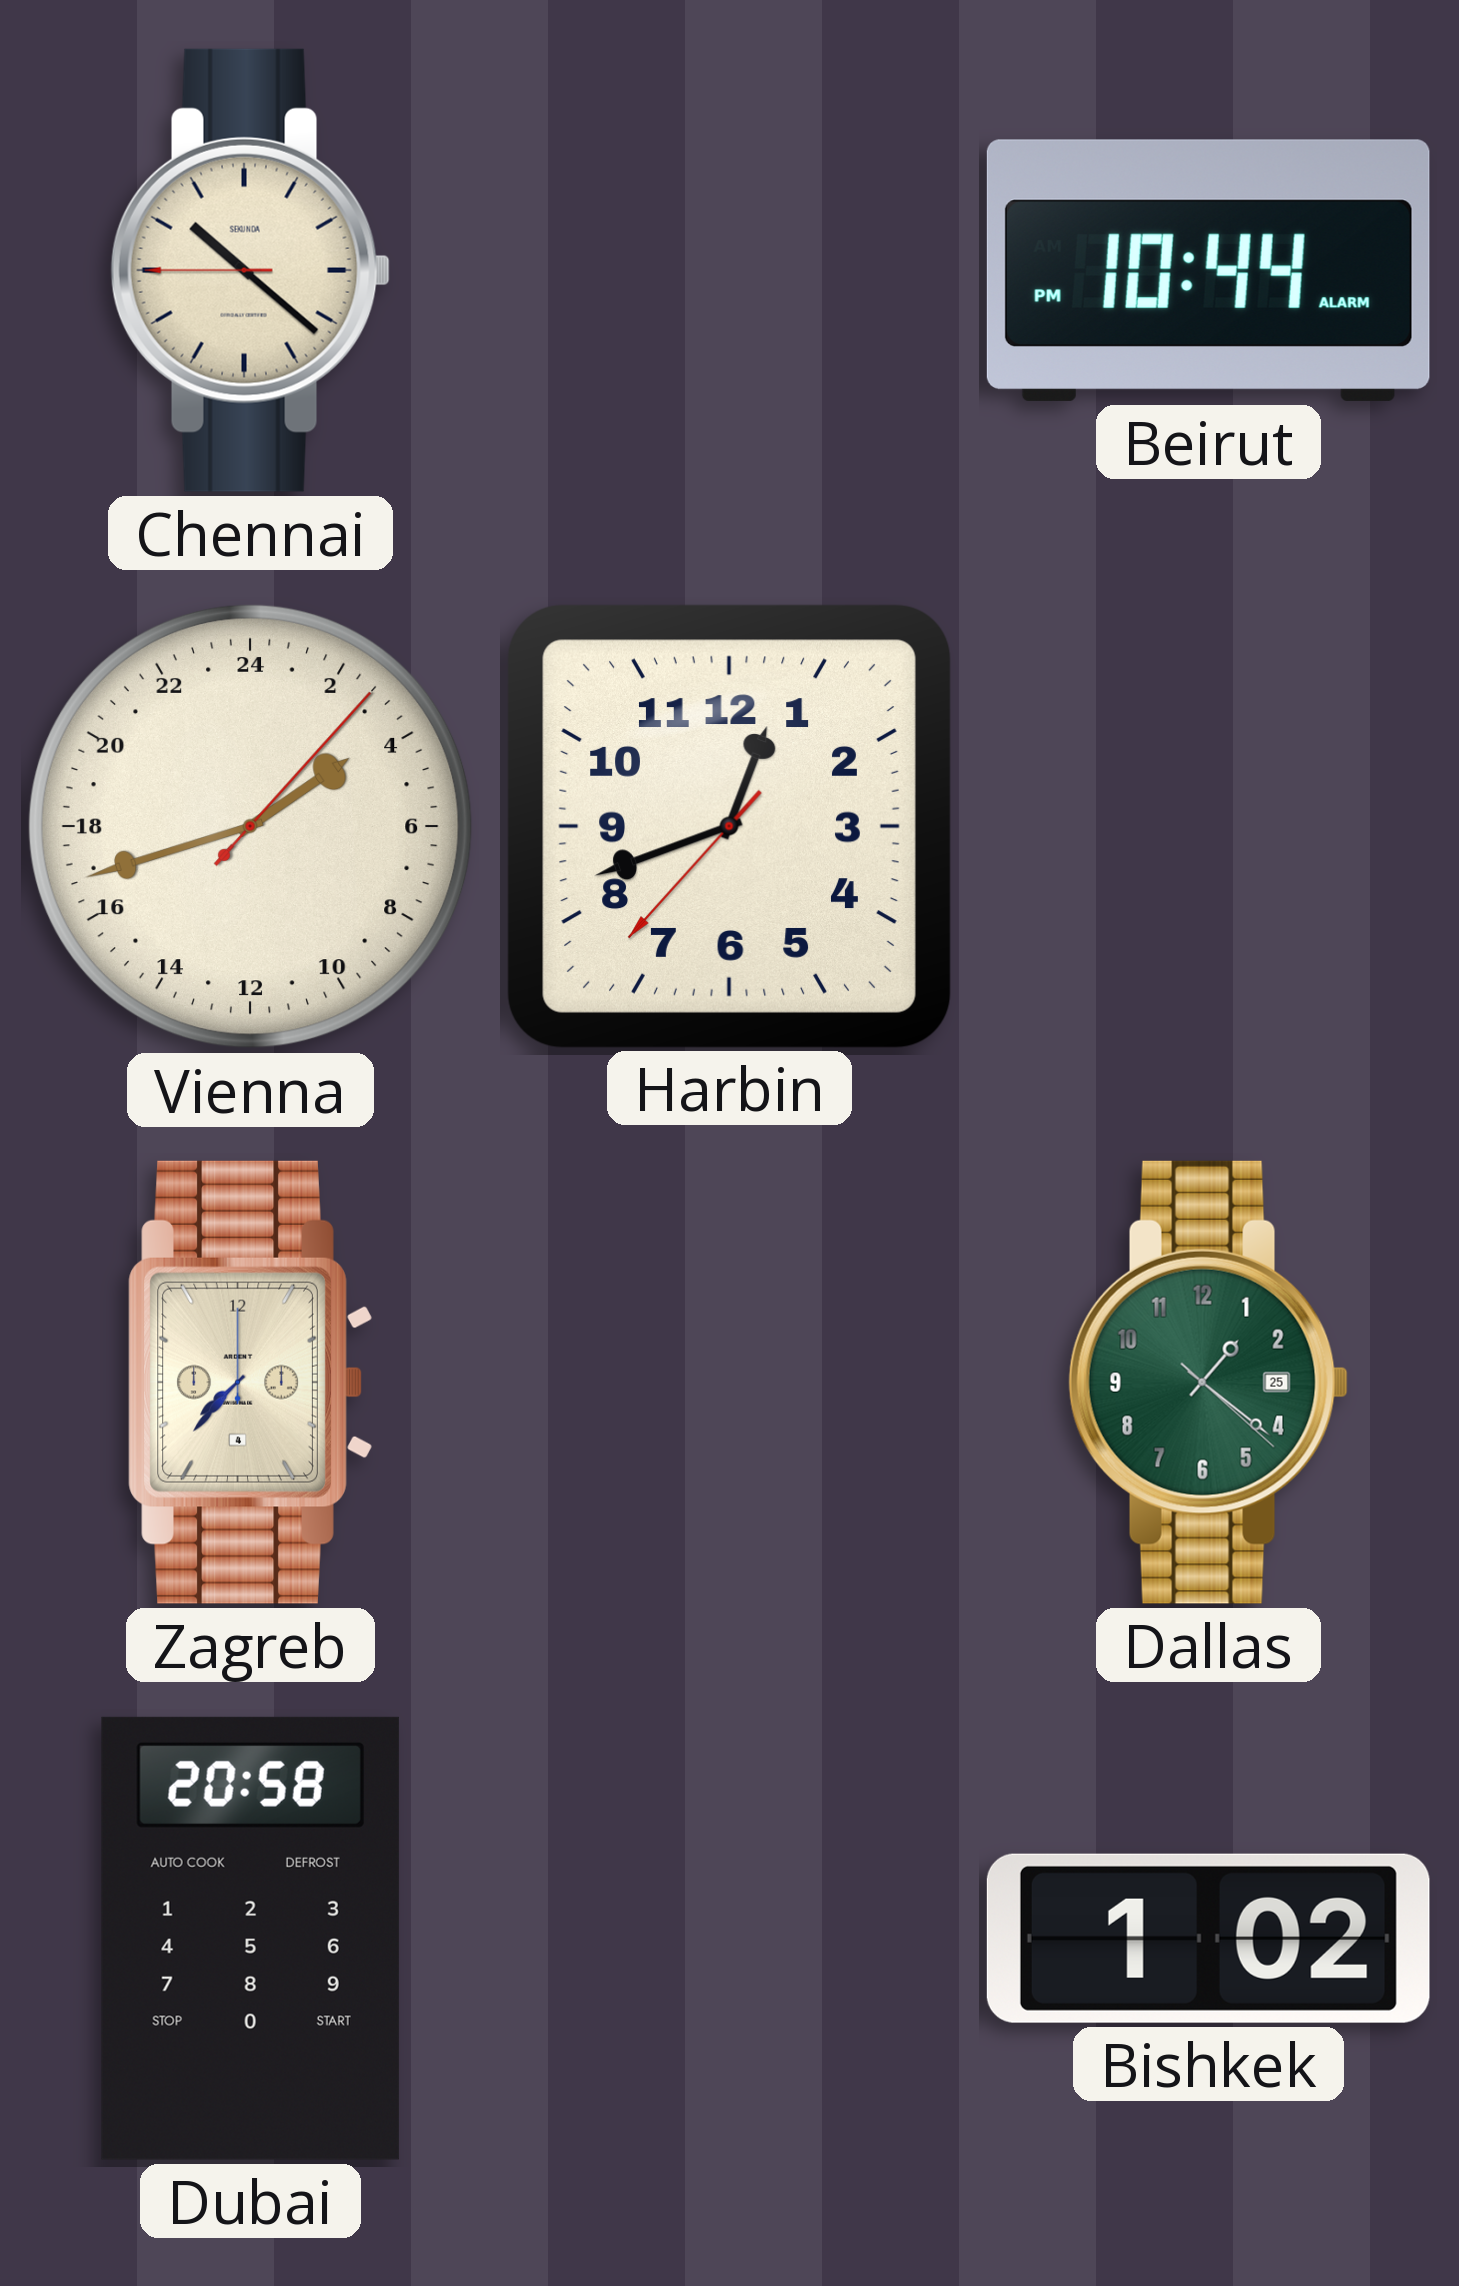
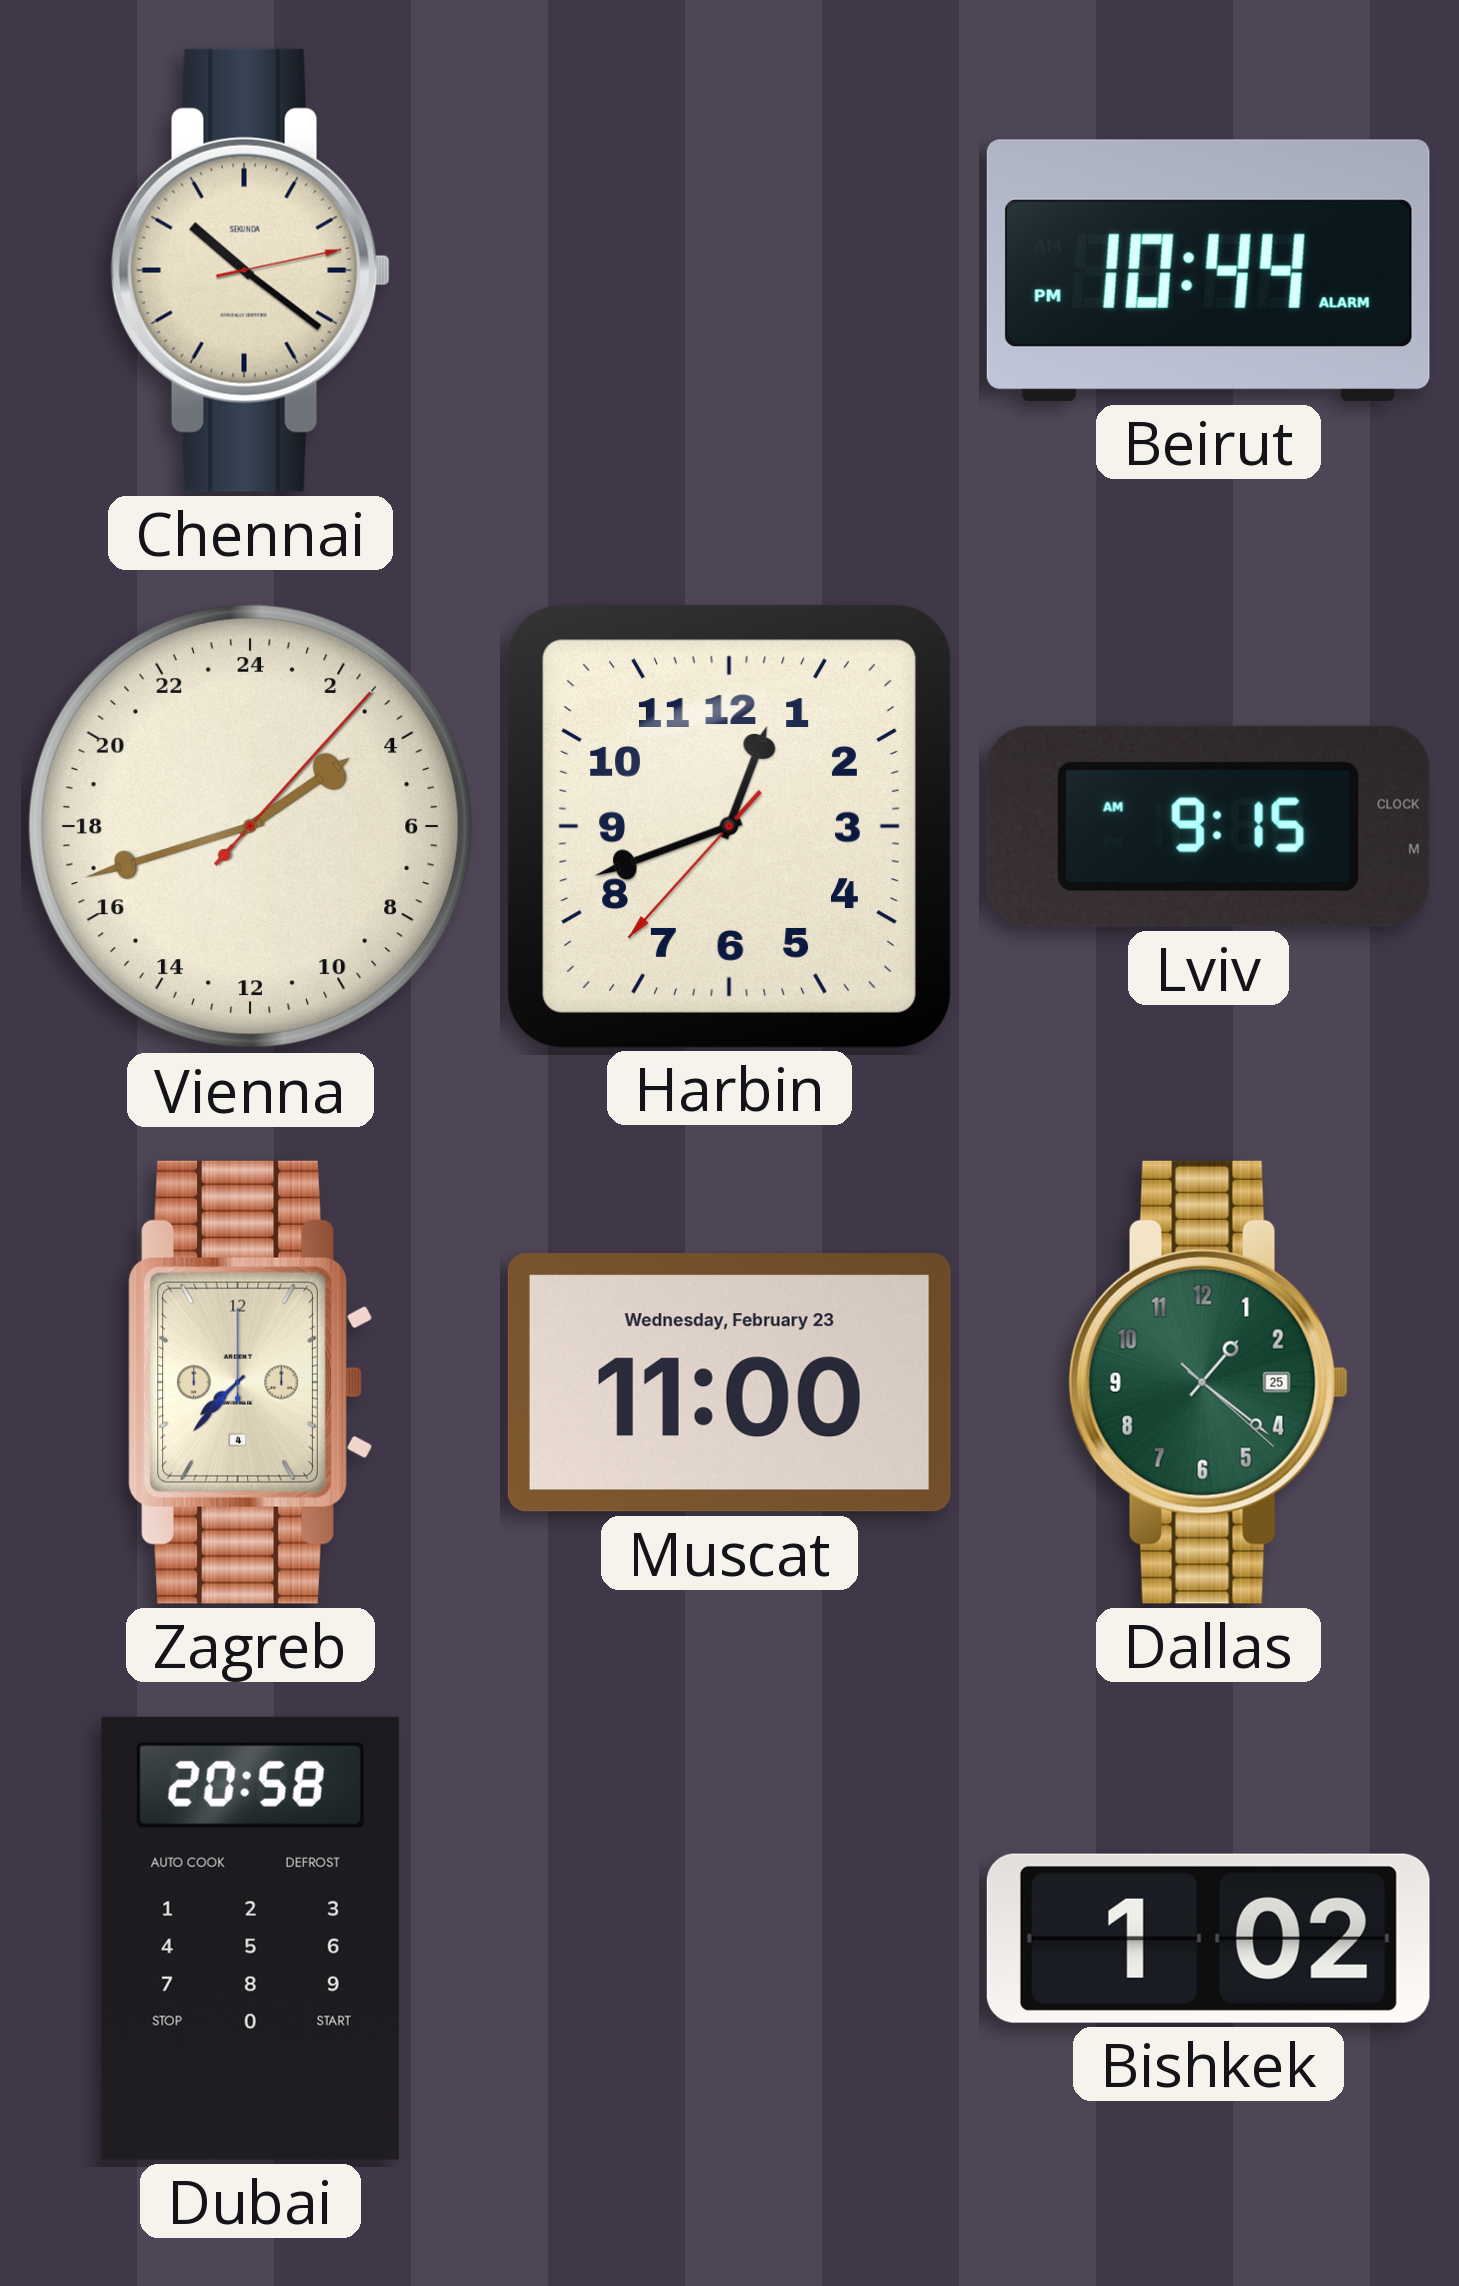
Chennai: 10:21:45 -> 10:21:13
Lviv: none -> 9:15
Muscat: none -> 11:00
